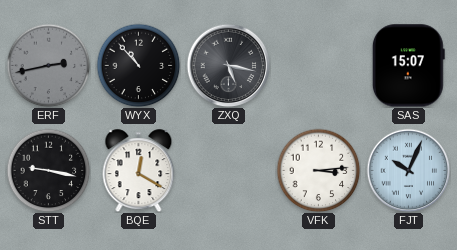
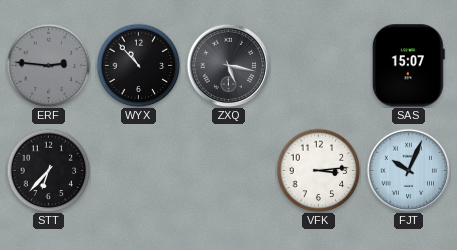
ERF: 2:43 -> 2:46
STT: 9:17 -> 6:37
BQE: 12:20 -> none
